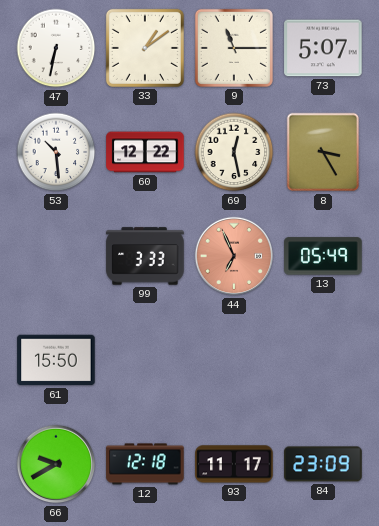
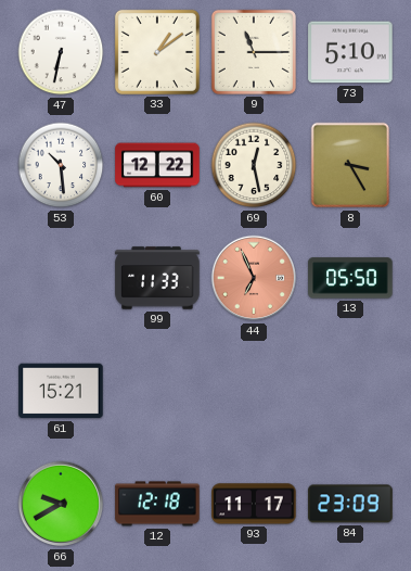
73: 5:07 -> 5:10
99: 3:33 -> 11:33
13: 05:49 -> 05:50
61: 15:50 -> 15:21
